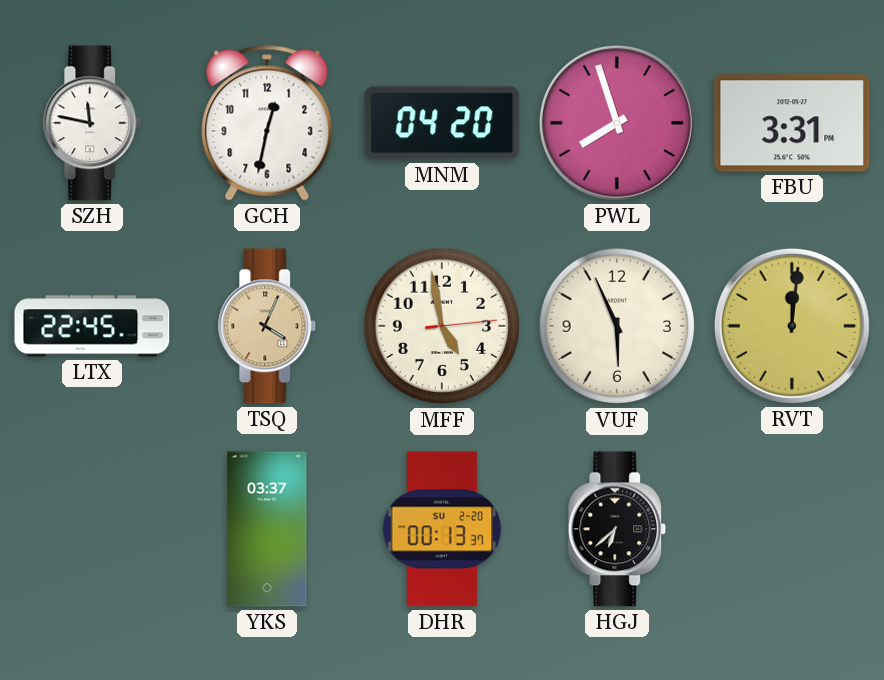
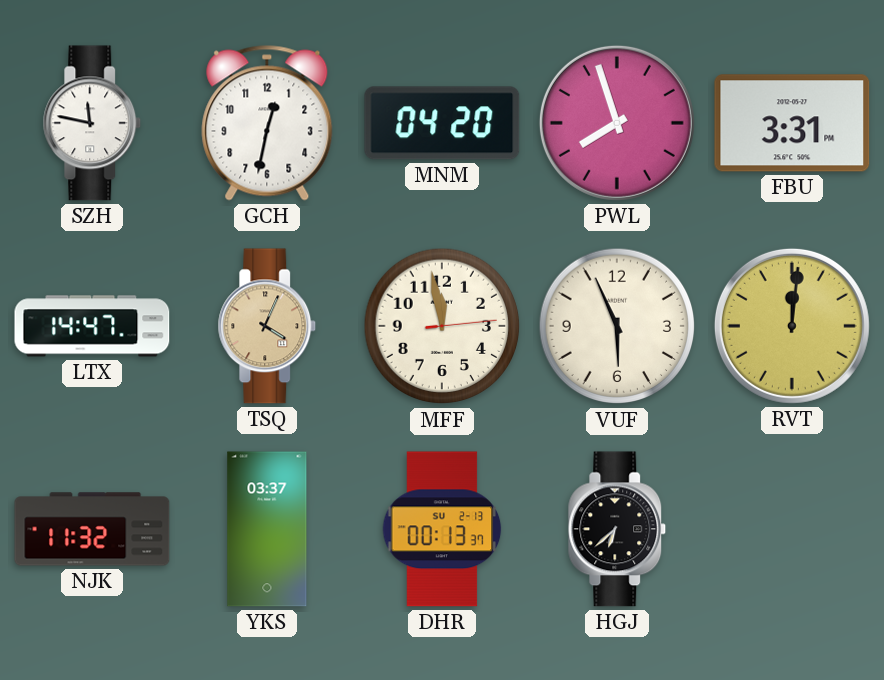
LTX: 22:45 -> 14:47
MFF: 4:58 -> 11:58
NJK: none -> 11:32
DHR date: SU 2-20 -> SU 2-13
